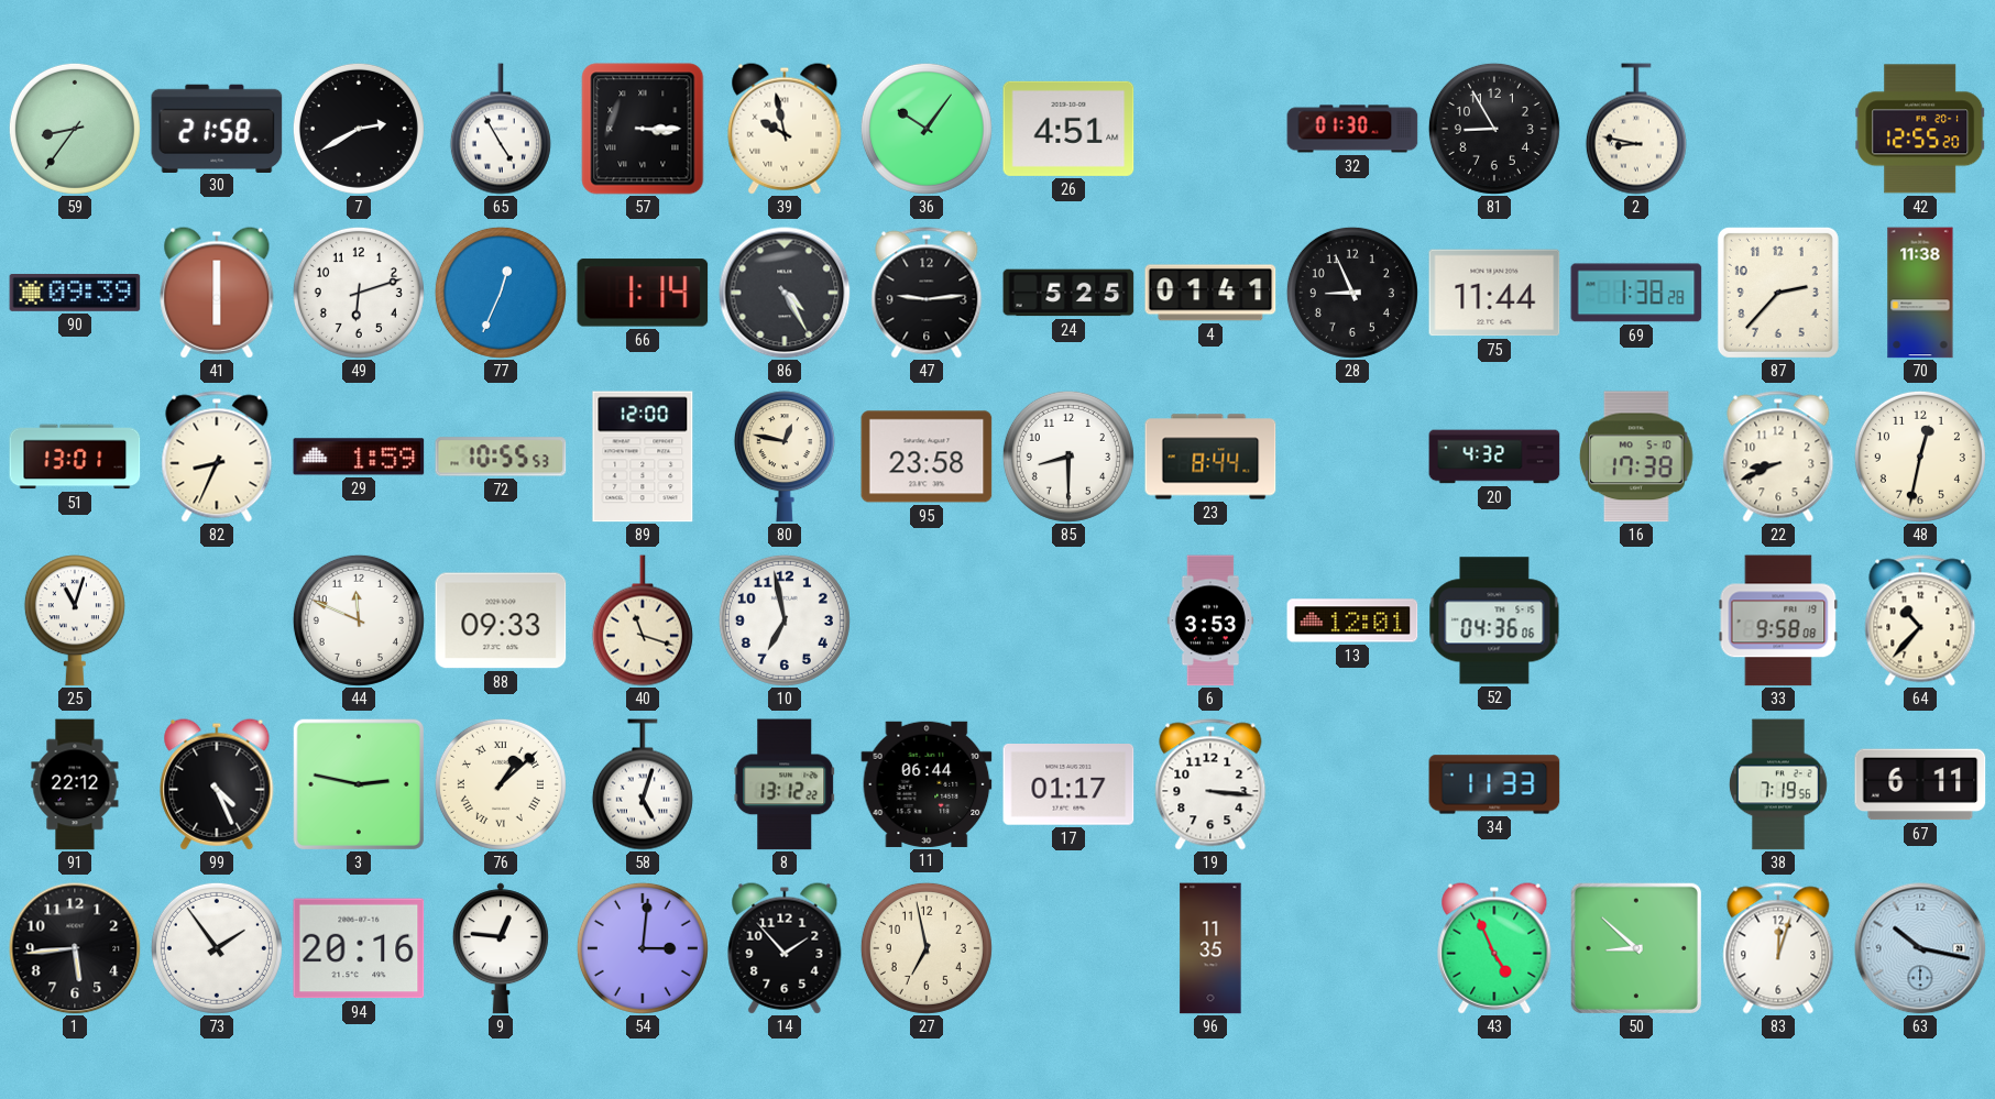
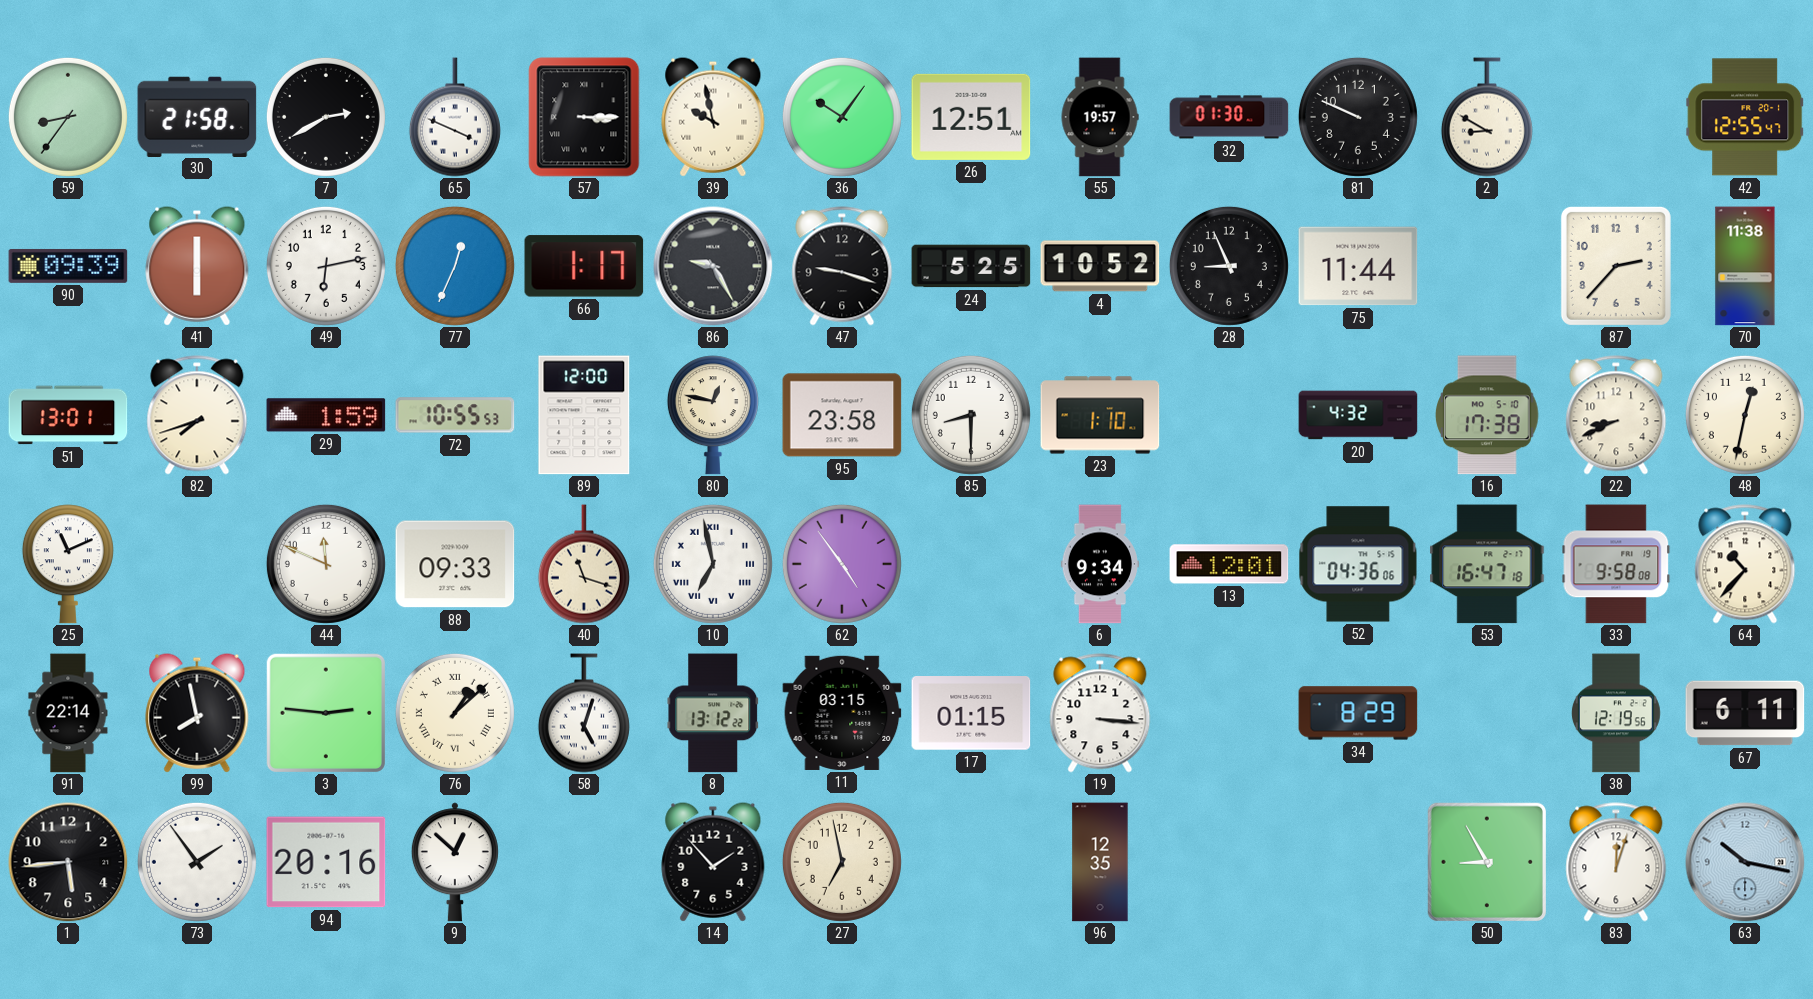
65: 4:55 -> 3:49
26: 4:51 -> 12:51
55: none -> 19:57
81: 8:55 -> 9:49
2: 8:47 -> 8:50
42: 12:55:20 -> 12:55:47
49: 6:12 -> 6:13
66: 1:14 -> 1:17
86: 4:25 -> 9:25
47: 9:14 -> 9:18
4: 01:41 -> 10:52
69: 1:38 -> none
82: 8:34 -> 7:42
23: 8:44 -> 1:10
25: 11:03 -> 11:11
10 numerals: Arabic -> Roman
62: none -> 4:54
6: 3:53 -> 9:34
53: none -> 16:47
91: 22:12 -> 22:14
99: 4:26 -> 7:58
3: 2:47 -> 2:46
11: 06:44 -> 03:15
17: 01:17 -> 01:15
34: 11:33 -> 8:29
38: 7:19 -> 12:19
9: 12:46 -> 12:52
54: 3:01 -> none
96: 11:35 -> 12:35
43: 4:56 -> none
50: 8:52 -> 8:55
